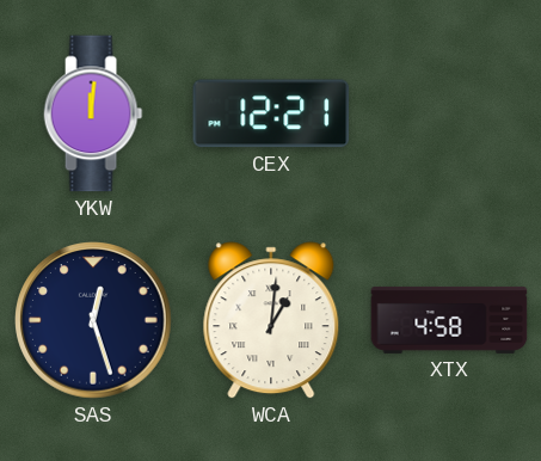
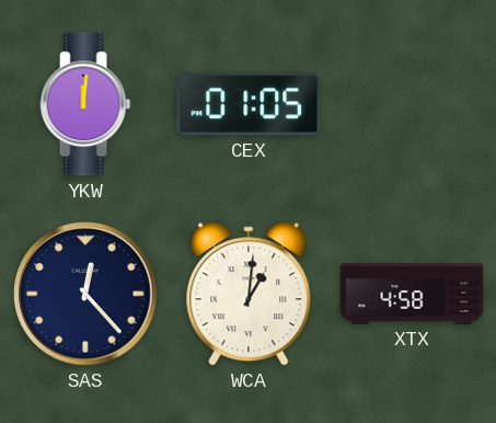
CEX: 12:21 -> 01:05
SAS: 12:27 -> 12:23
